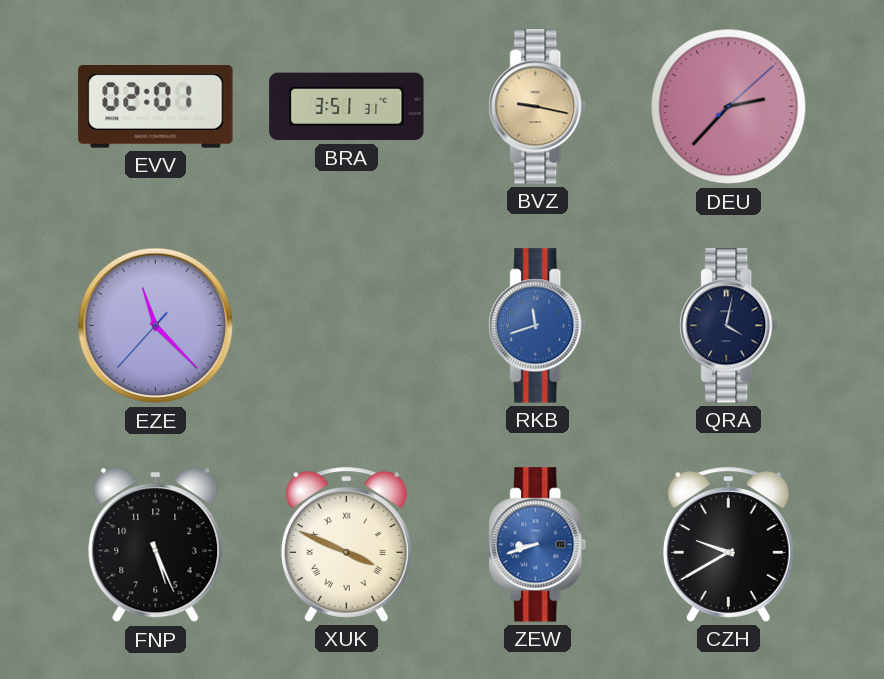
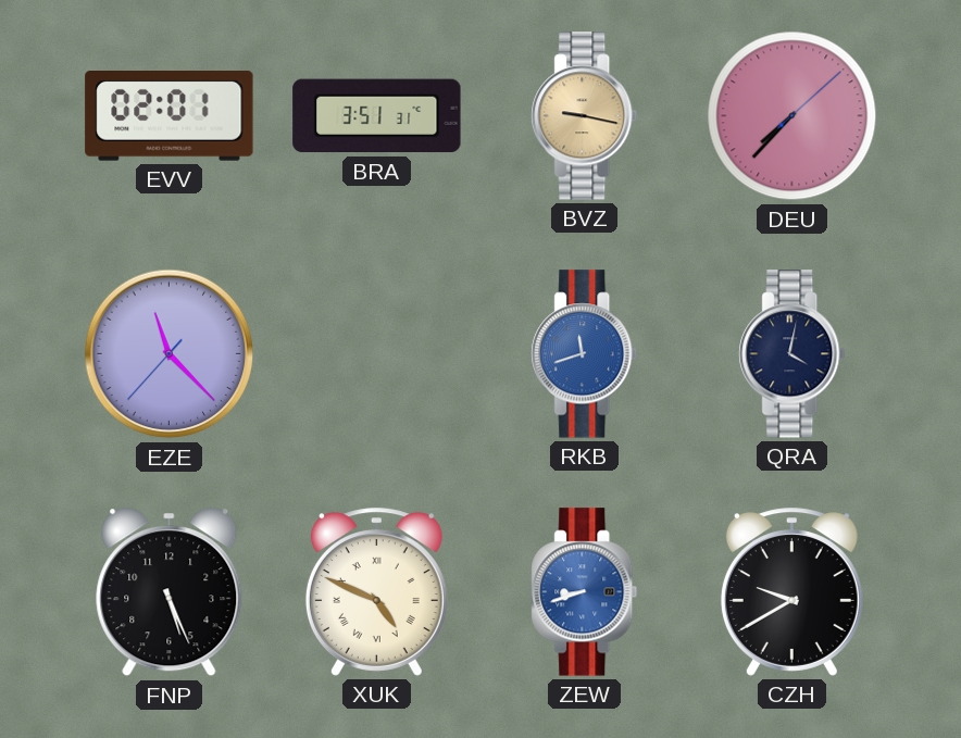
DEU: 2:37 -> 7:37
XUK: 3:49 -> 4:49
